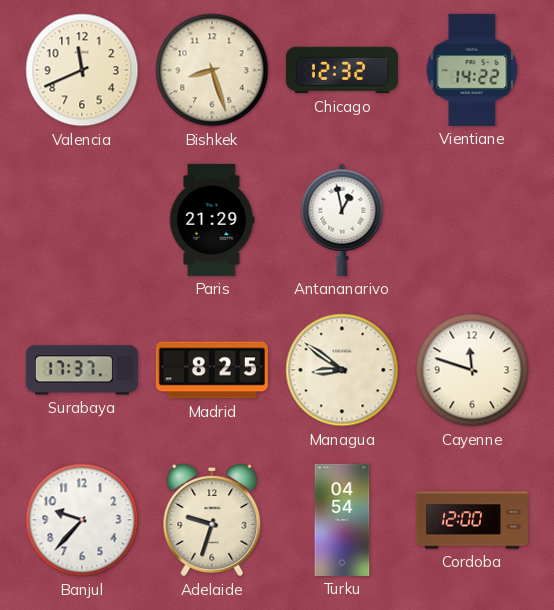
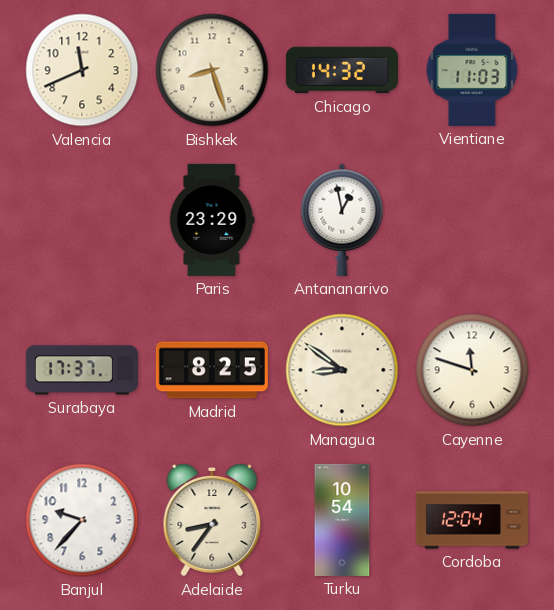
Chicago: 12:32 -> 14:32
Vientiane: 14:22 -> 11:03
Paris: 21:29 -> 23:29
Adelaide: 9:33 -> 8:36
Turku: 04:54 -> 10:54
Cordoba: 12:00 -> 12:04
